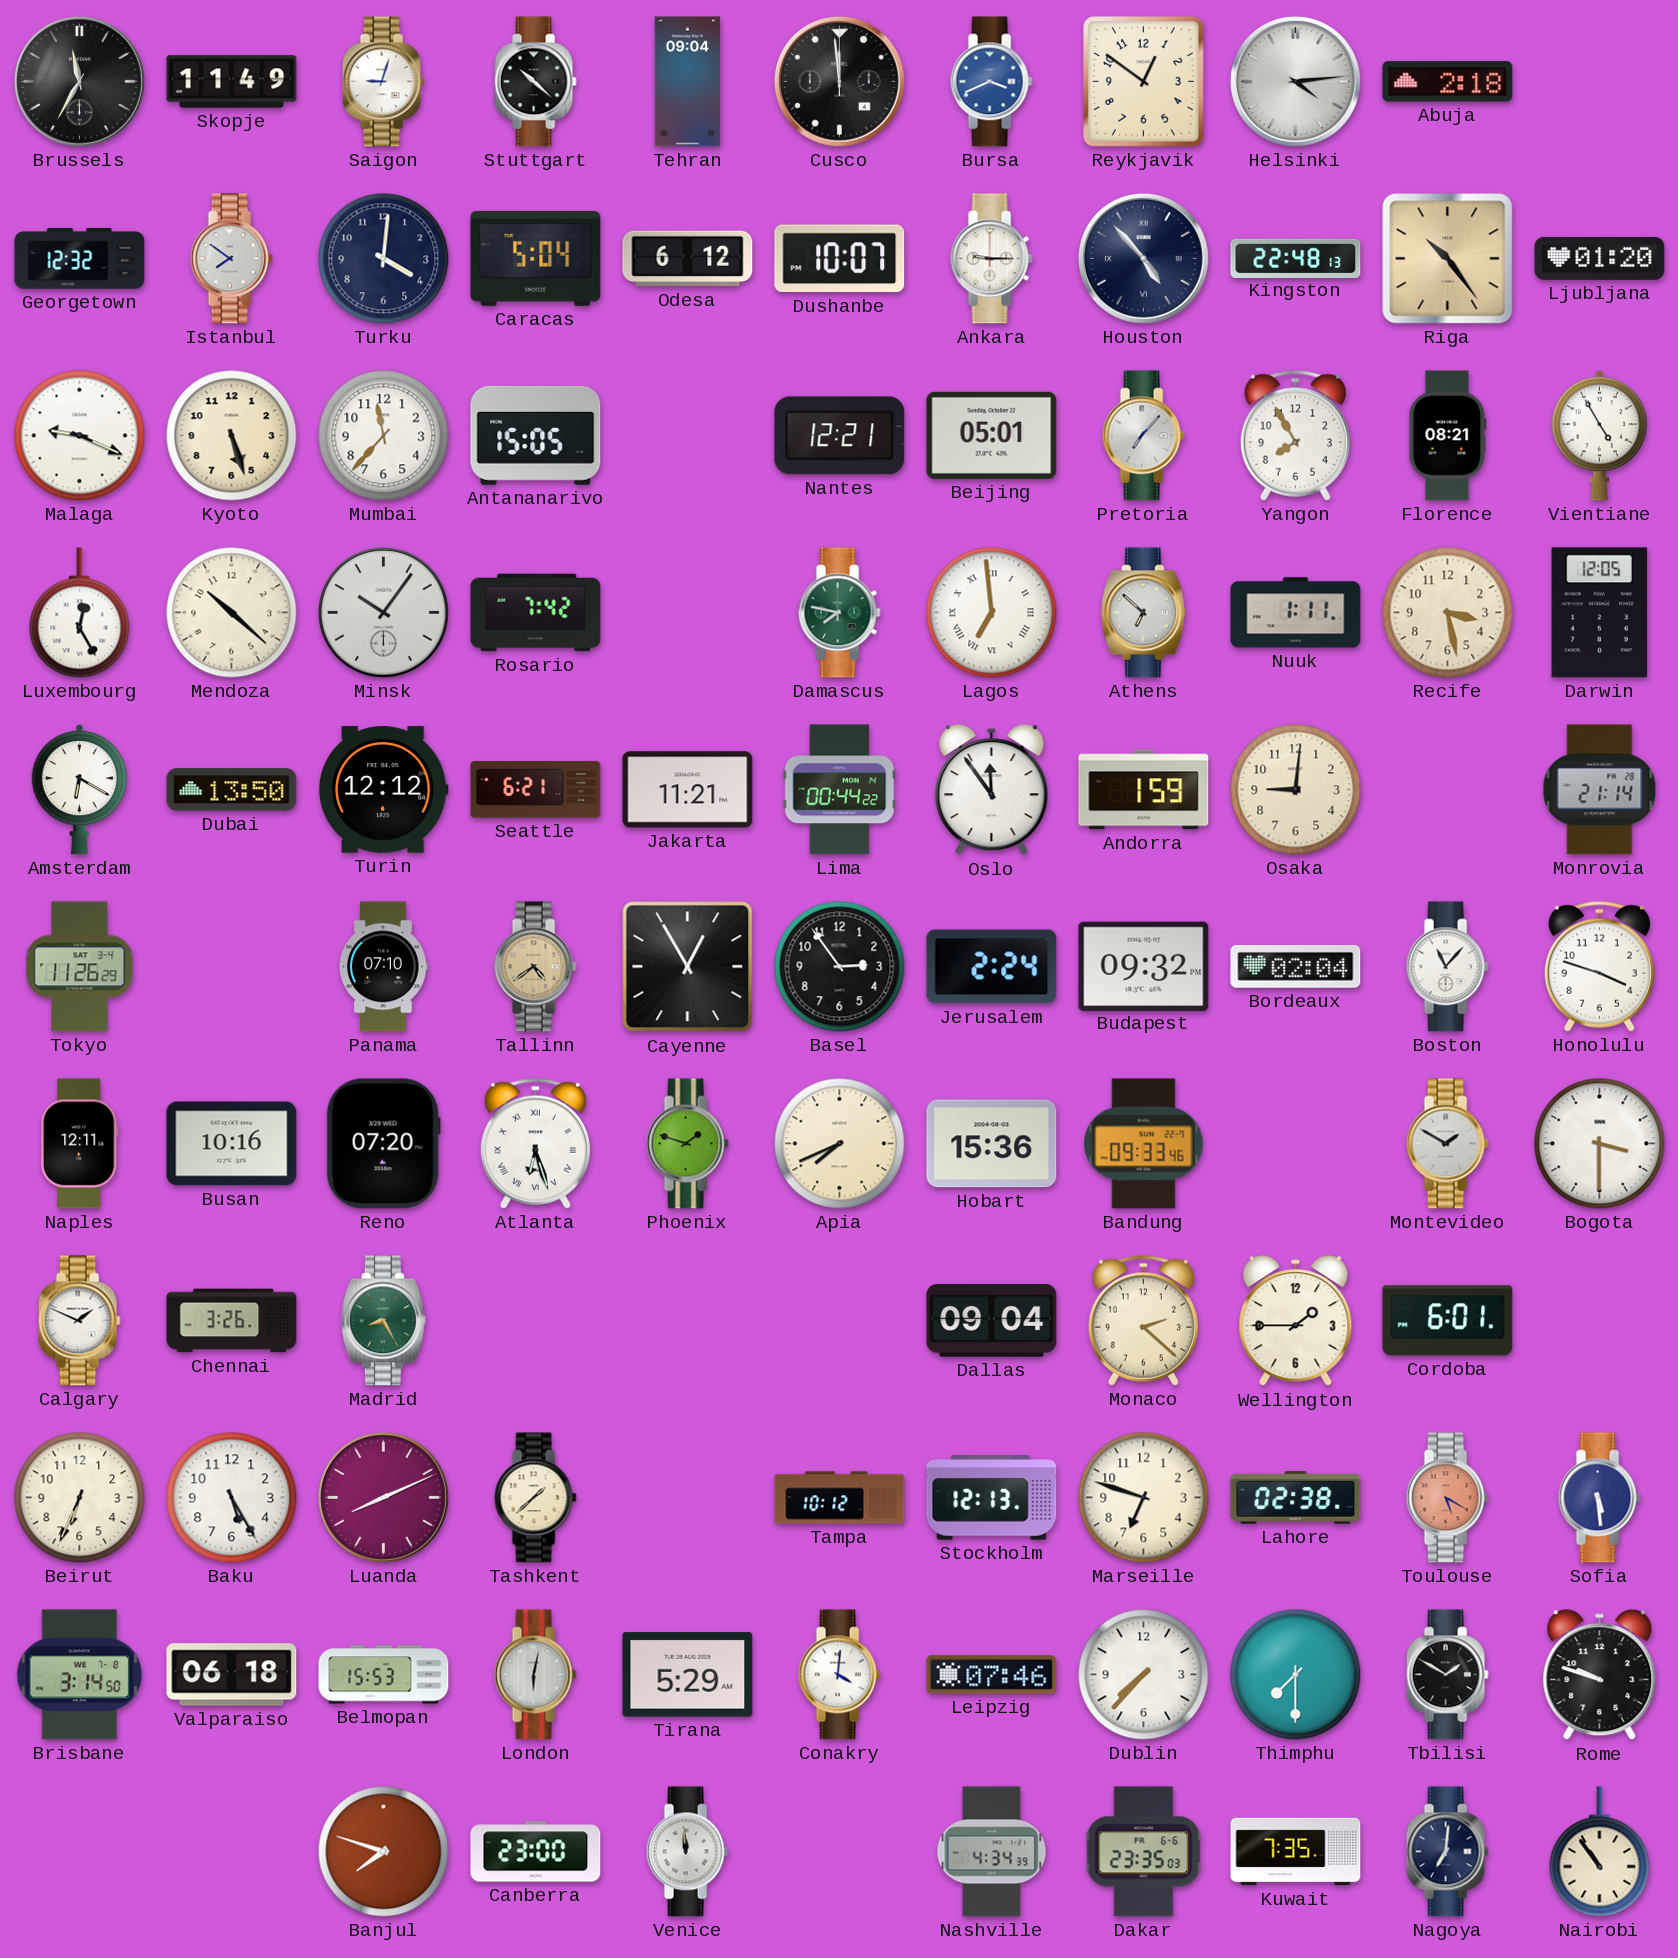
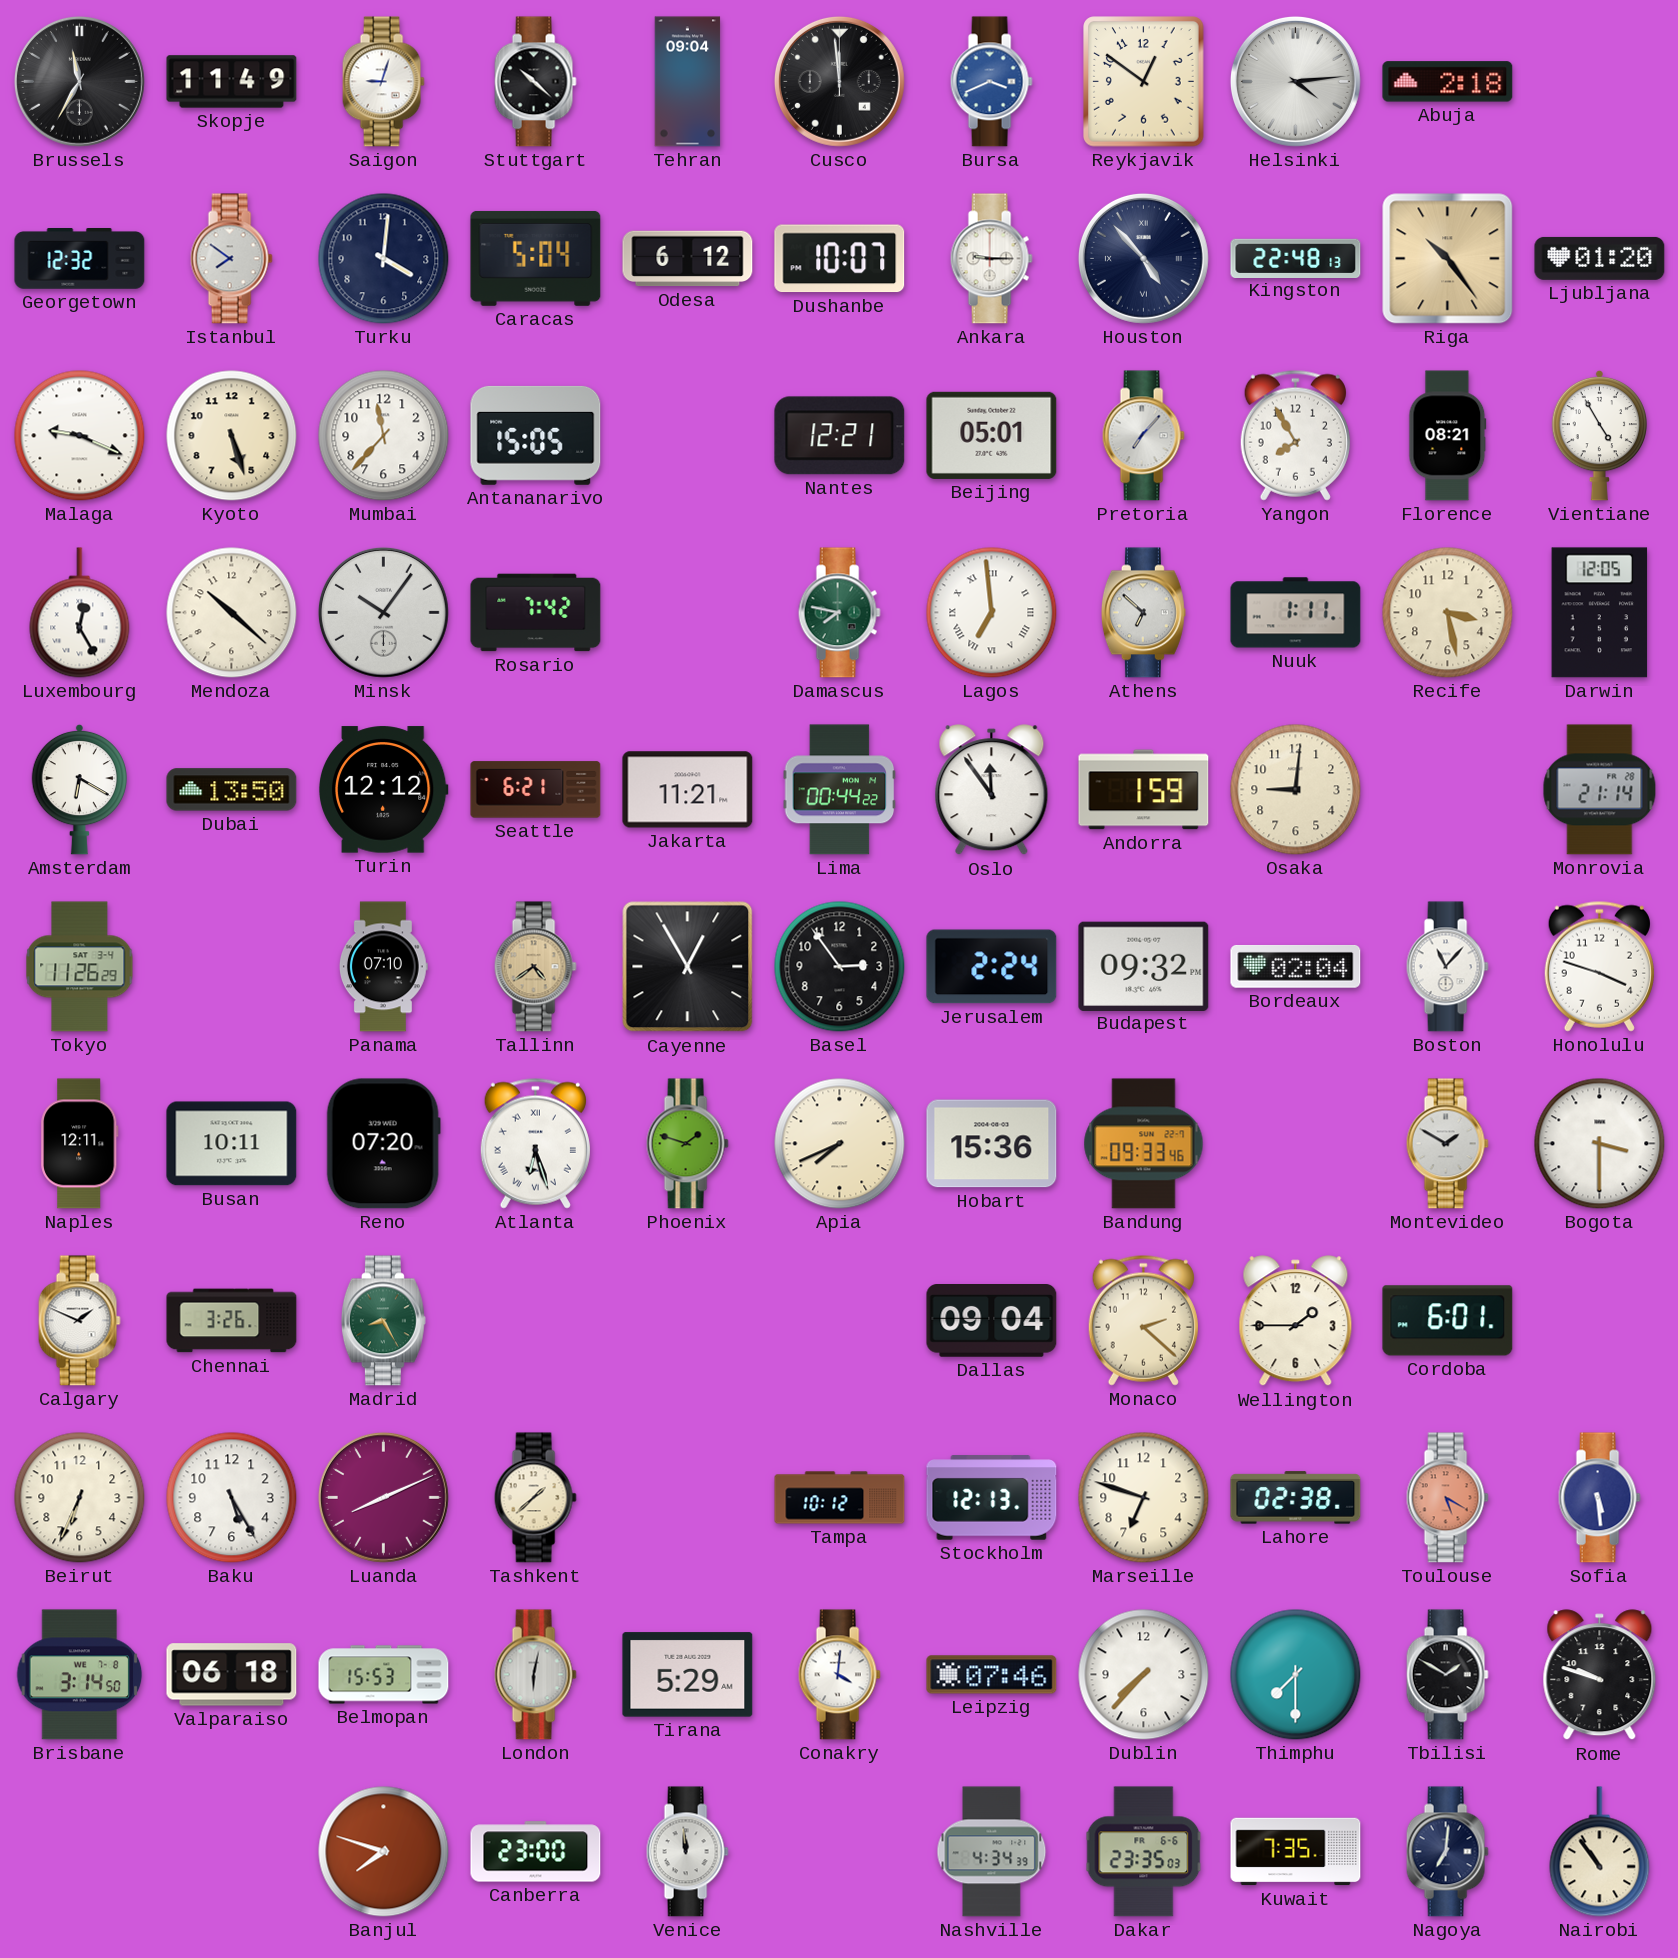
Busan: 10:16 -> 10:11
